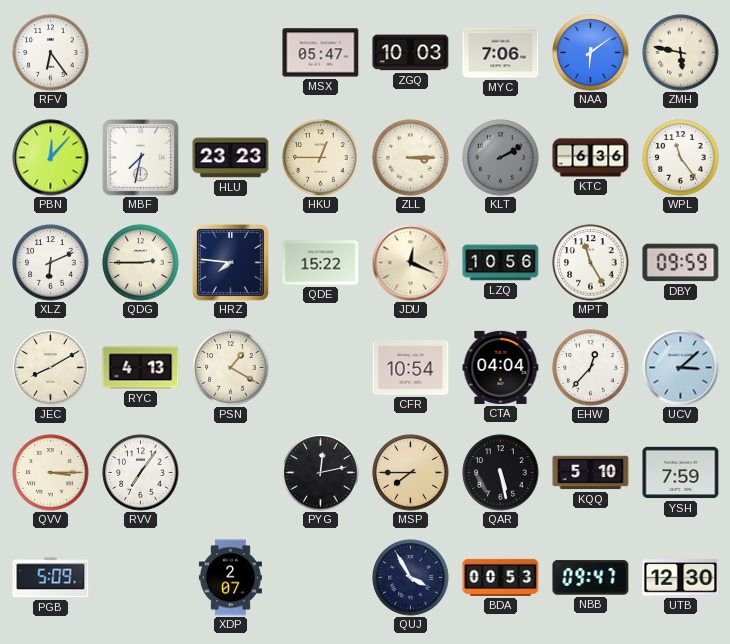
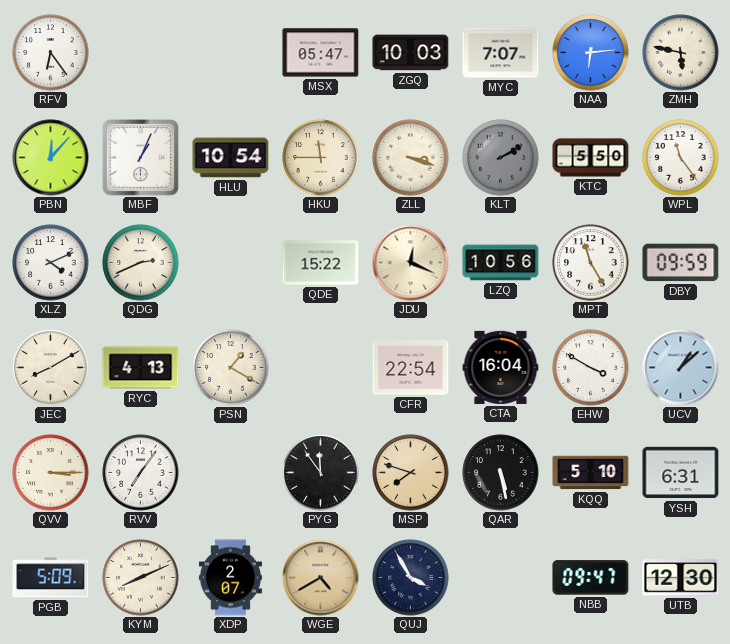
MYC: 7:06 -> 7:07
NAA: 6:09 -> 6:14
MBF: 7:32 -> 1:04
HLU: 23:23 -> 10:54
HKU: 12:45 -> 11:45
ZLL: 3:15 -> 3:18
KTC: 6:36 -> 5:50
XLZ: 6:11 -> 4:11
QDG: 2:45 -> 2:41
HRZ: 7:46 -> none
CFR: 10:54 -> 22:54
CTA: 04:04 -> 16:04
EHW: 12:37 -> 3:50
UCV: 3:08 -> 1:08
PYG: 12:13 -> 11:54
MSP: 7:45 -> 7:48
YSH: 7:59 -> 6:31
KYM: none -> 8:11
WGE: none -> 4:40
BDA: 00:53 -> none
